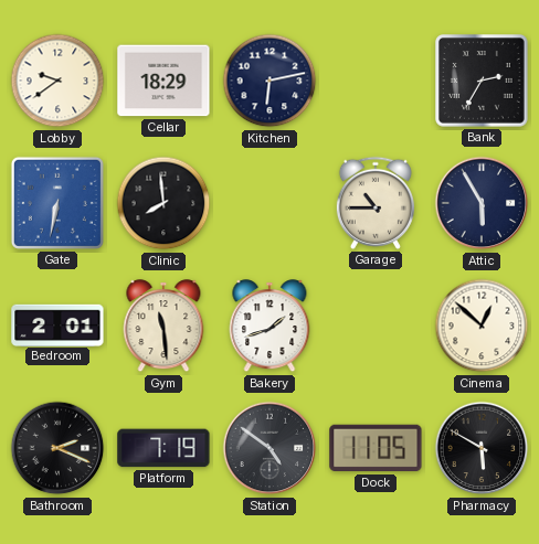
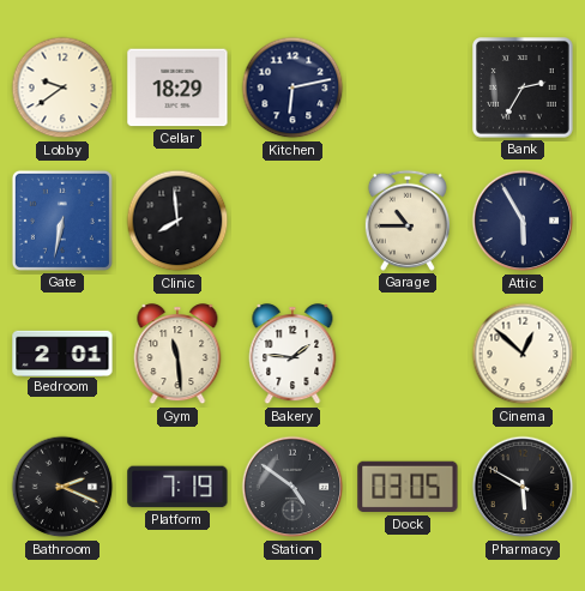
Bakery: 1:42 -> 1:46
Dock: 11:05 -> 03:05
